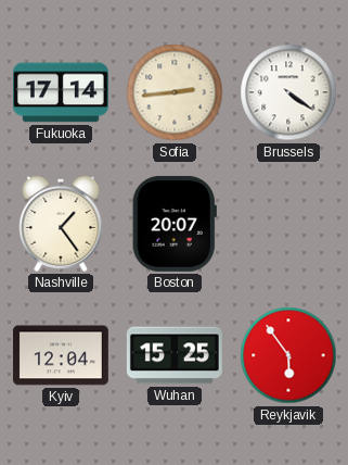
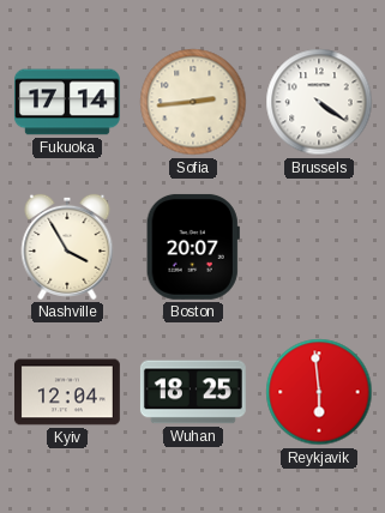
Nashville: 1:24 -> 3:55
Wuhan: 15:25 -> 18:25
Reykjavik: 5:54 -> 5:59
